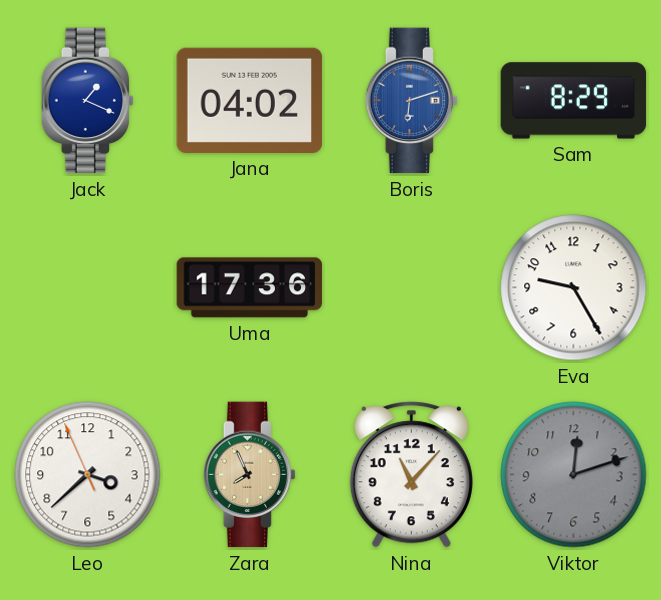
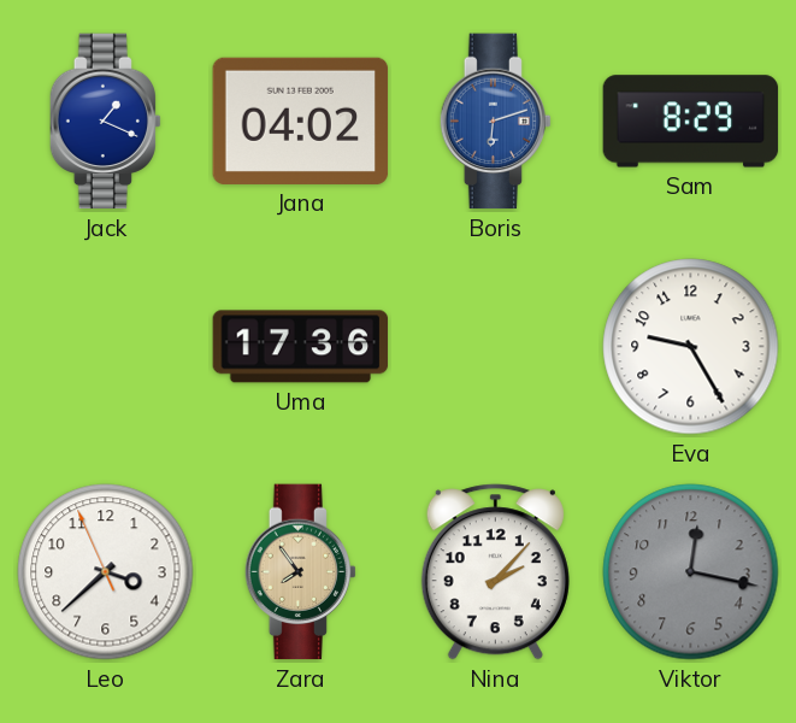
Zara: 7:56 -> 7:54
Nina: 11:07 -> 2:07
Viktor: 12:12 -> 12:17
